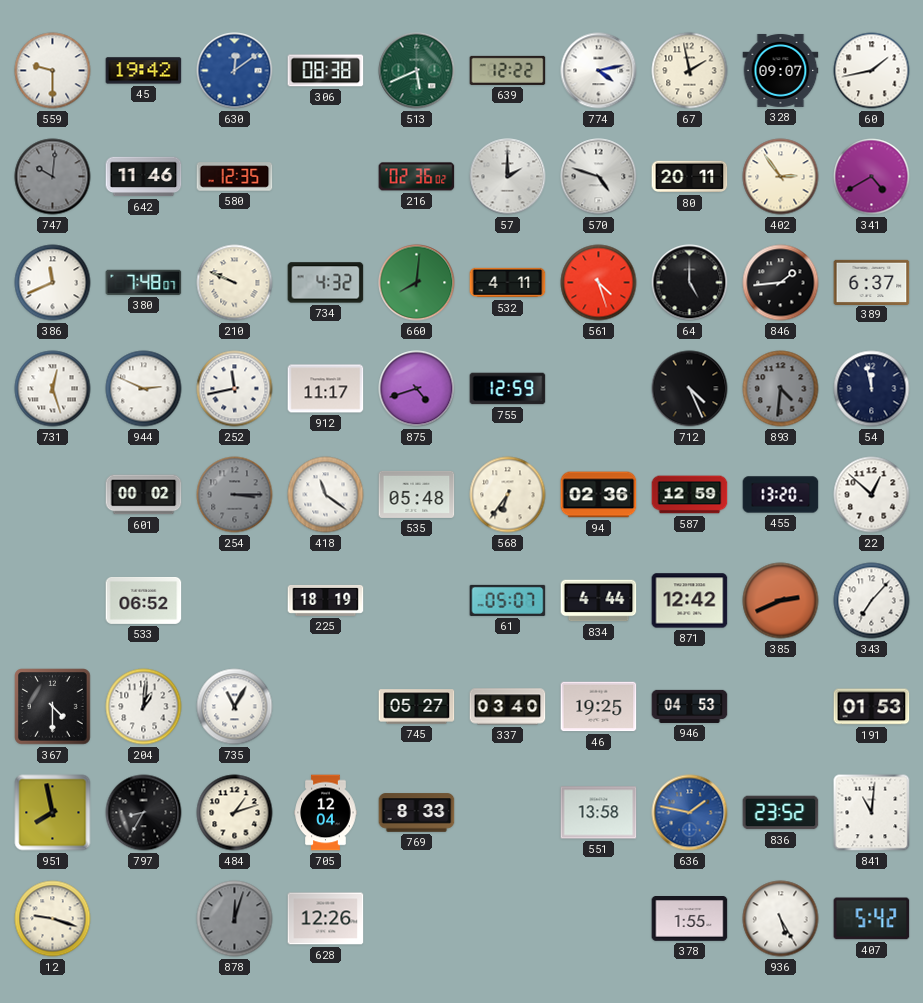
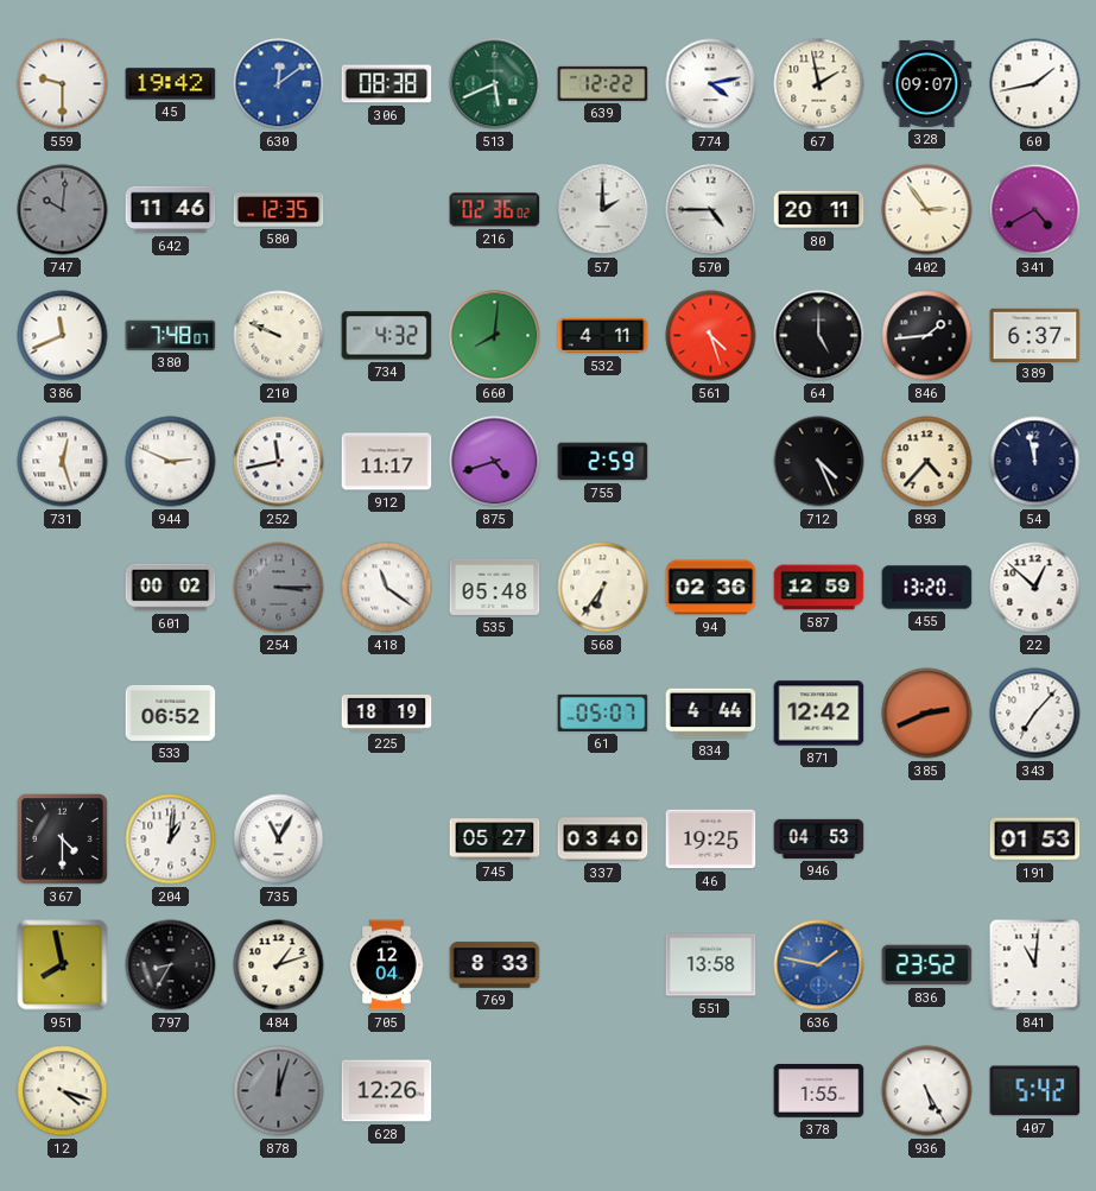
570: 4:48 -> 4:45
755: 12:59 -> 2:59
893: 4:31 -> 4:37
893 dial: grey -> cream
12: 9:18 -> 4:18
